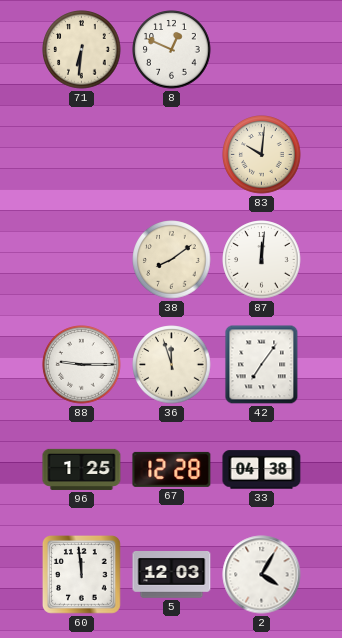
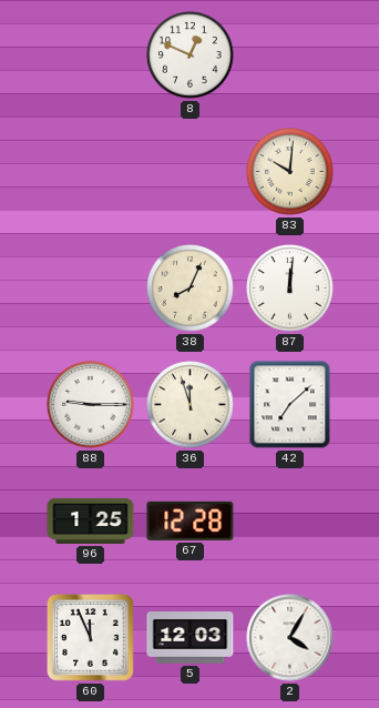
71: 6:31 -> none
38: 8:09 -> 8:04
42: 7:06 -> 7:08
33: 04:38 -> none
60: 11:59 -> 11:56
